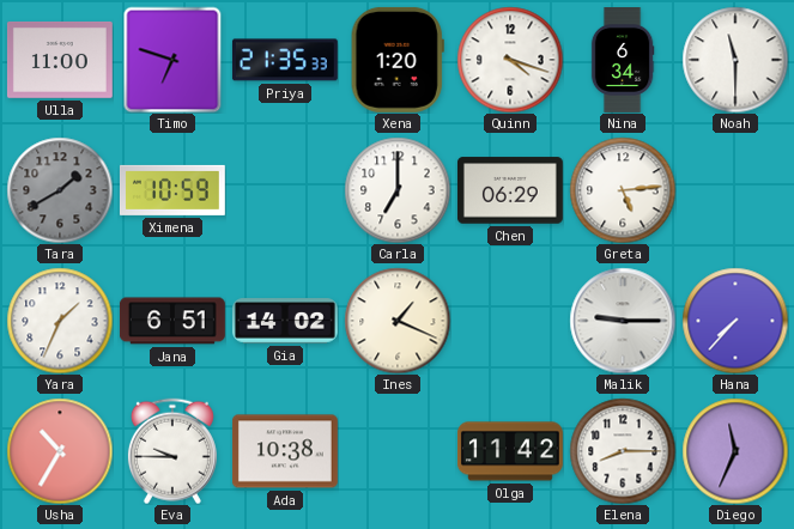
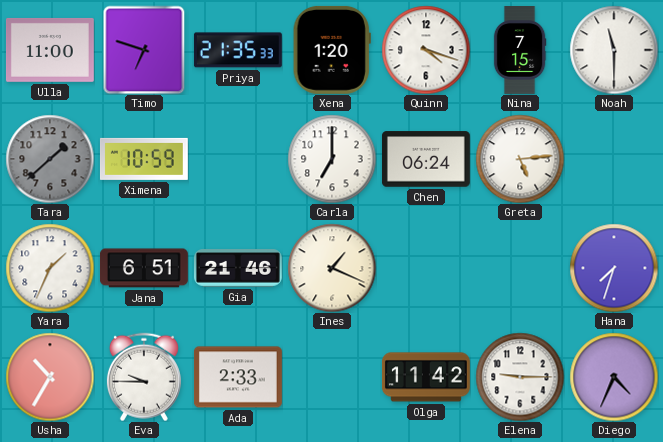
Nina: 6:34 -> 7:15
Tara: 1:40 -> 1:38
Chen: 06:29 -> 06:24
Gia: 14:02 -> 21:46
Malik: 9:15 -> none
Hana: 7:37 -> 7:33
Ada: 10:38 -> 2:33
Elena: 8:15 -> 9:15
Diego: 11:34 -> 4:34
